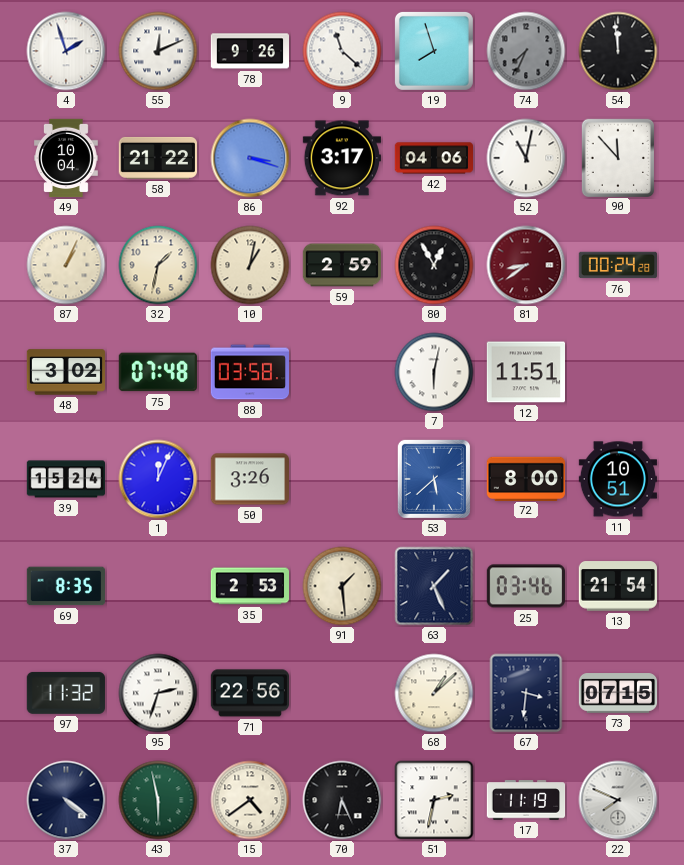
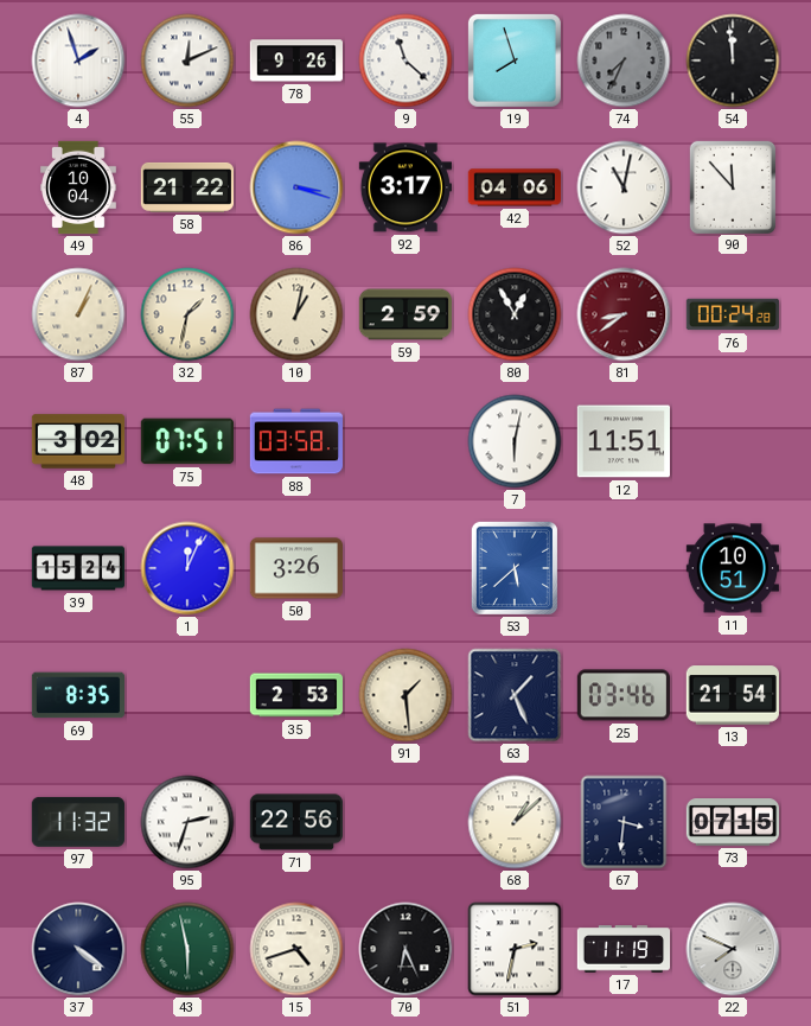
75: 07:48 -> 07:51
72: 8:00 -> none
15: 4:39 -> 4:42
